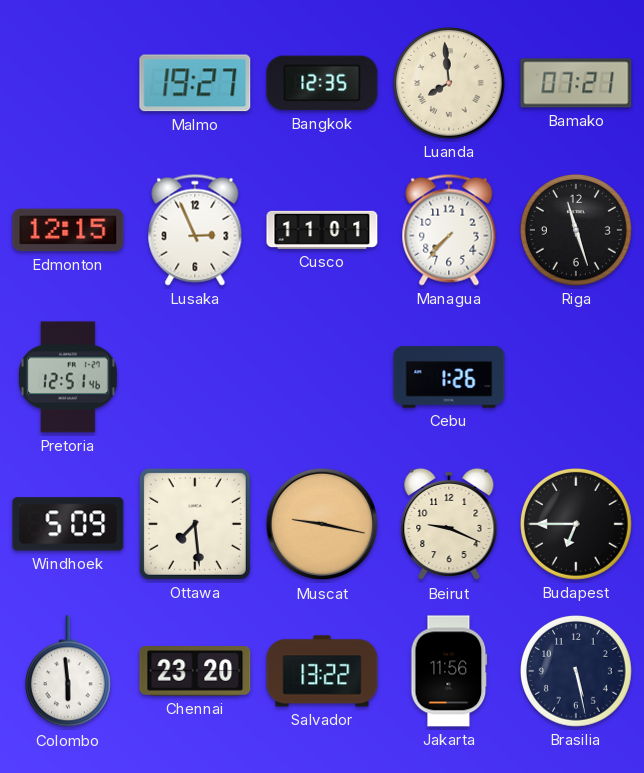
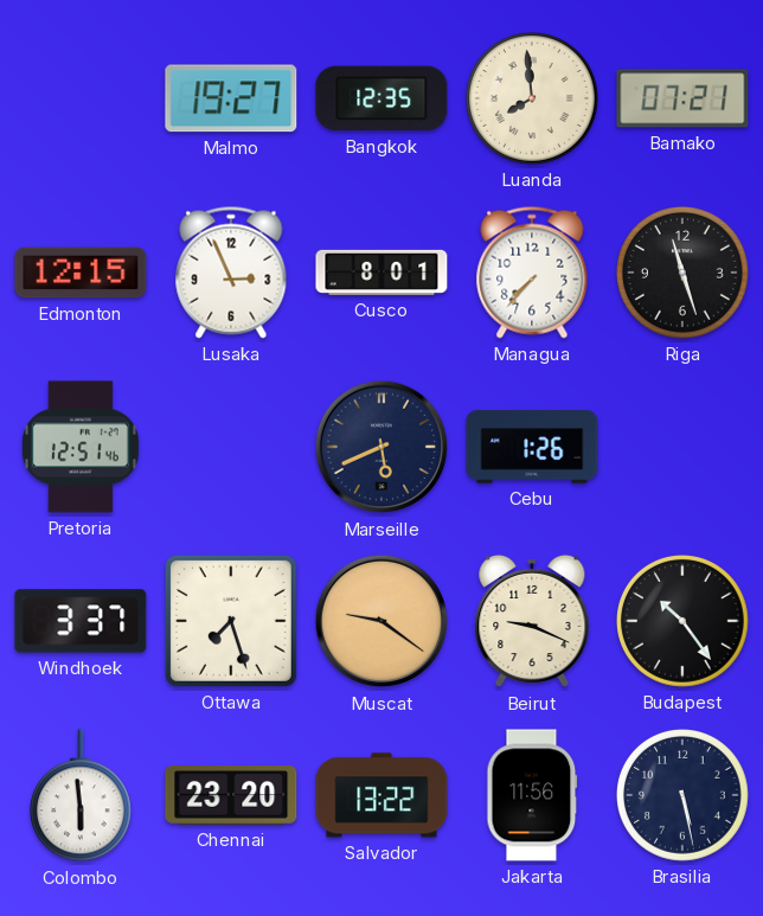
Cusco: 11:01 -> 8:01
Marseille: none -> 5:41
Windhoek: 5:09 -> 3:37
Ottawa: 7:29 -> 7:27
Muscat: 9:17 -> 9:21
Budapest: 6:45 -> 10:24
